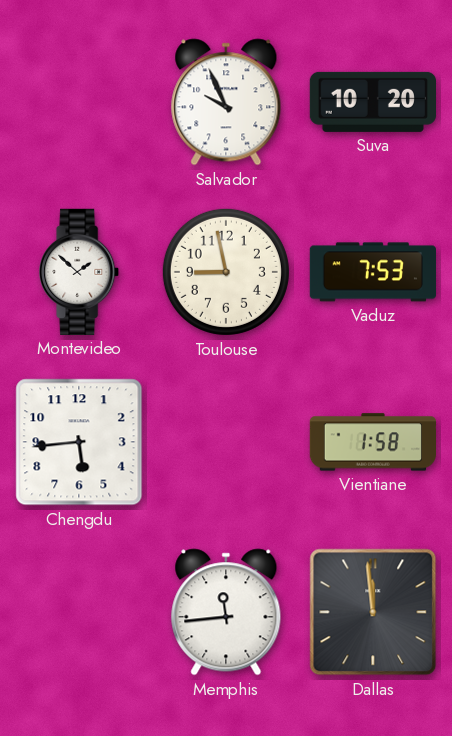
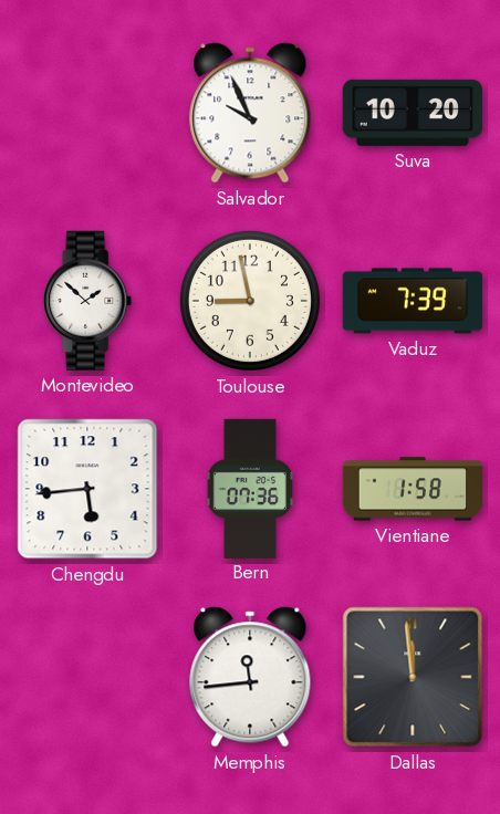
Vaduz: 7:53 -> 7:39
Bern: none -> 07:36
